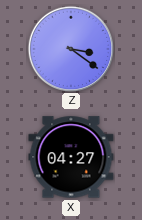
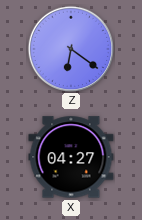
Z: 3:21 -> 6:21
